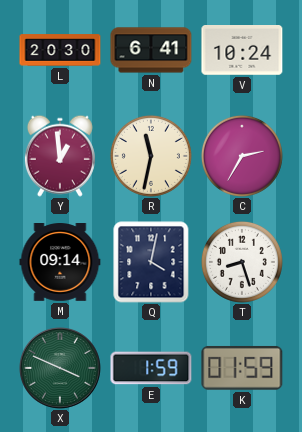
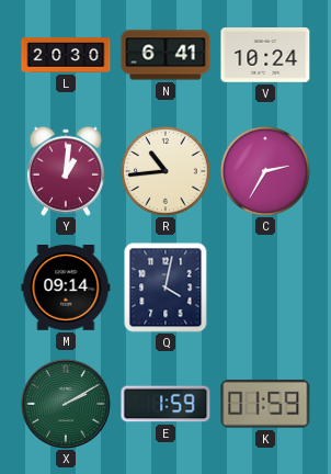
Y: 12:59 -> 1:01
R: 11:32 -> 10:44
T: 8:27 -> none
X: 3:49 -> 2:10
